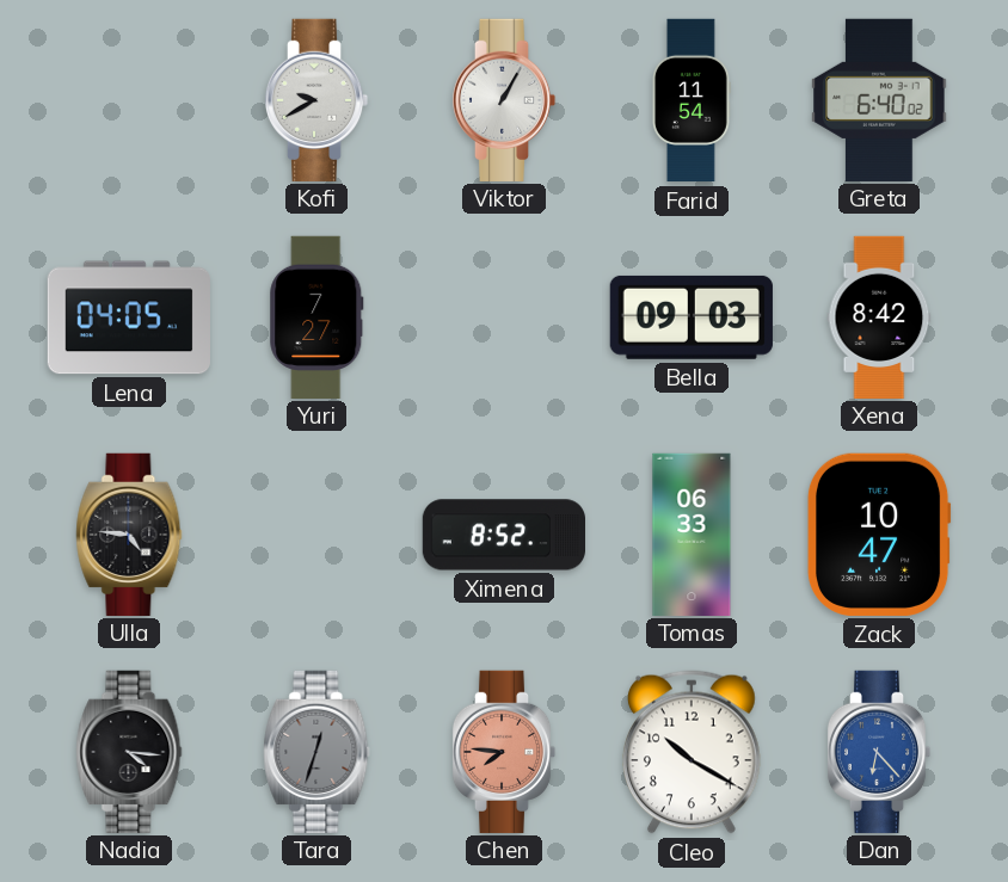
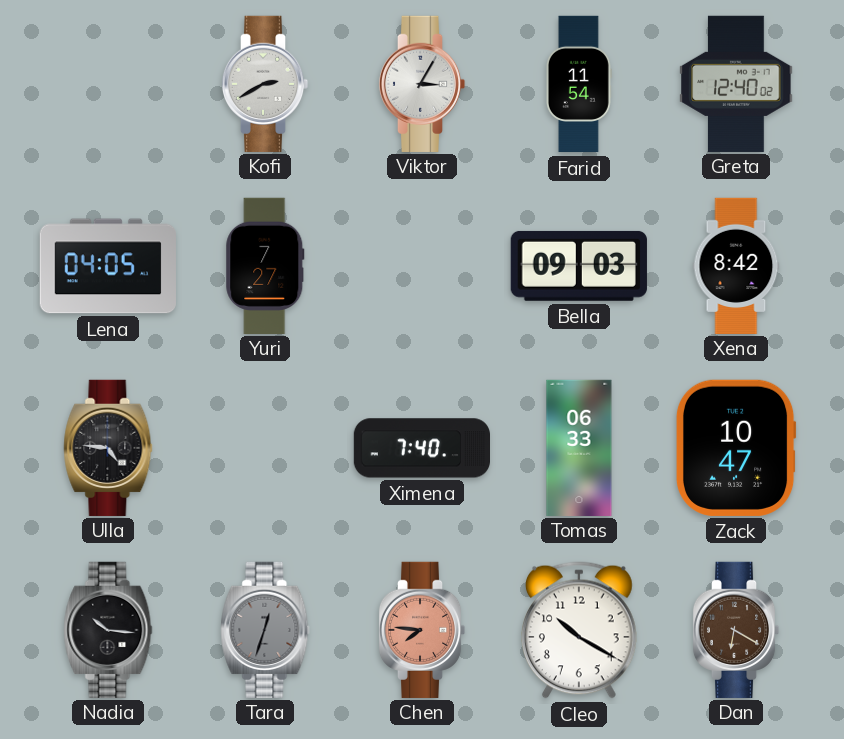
Kofi: 9:40 -> 2:40
Viktor: 1:05 -> 3:05
Greta: 6:40 -> 12:40
Ximena: 8:52 -> 7:40
Nadia: 4:16 -> 10:16
Dan: 6:23 -> 6:20
Dan dial: blue -> brown
